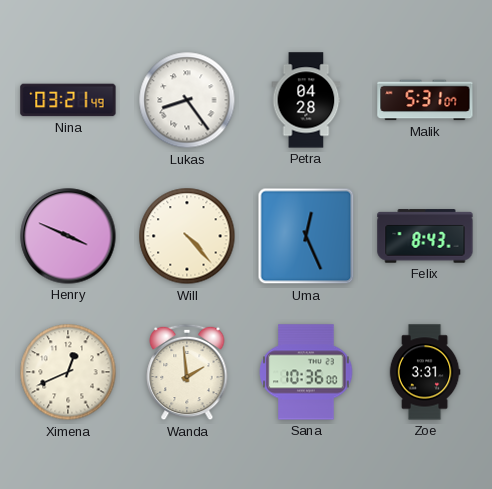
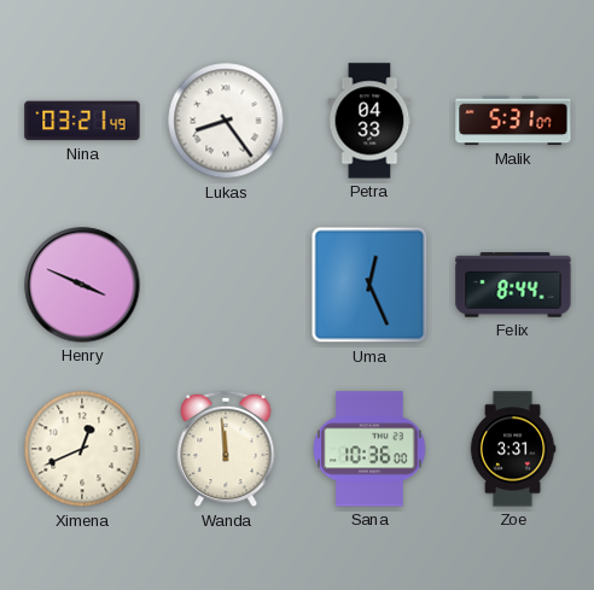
Petra: 04:28 -> 04:33
Will: 4:23 -> none
Felix: 8:43 -> 8:44
Wanda: 1:59 -> 11:59
